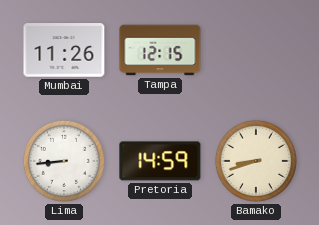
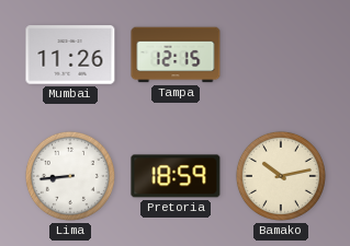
Pretoria: 14:59 -> 18:59
Bamako: 8:42 -> 10:13
